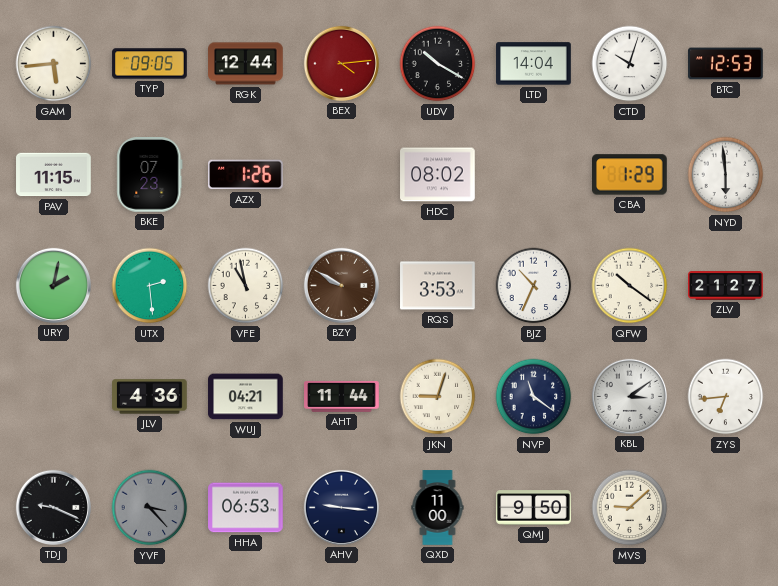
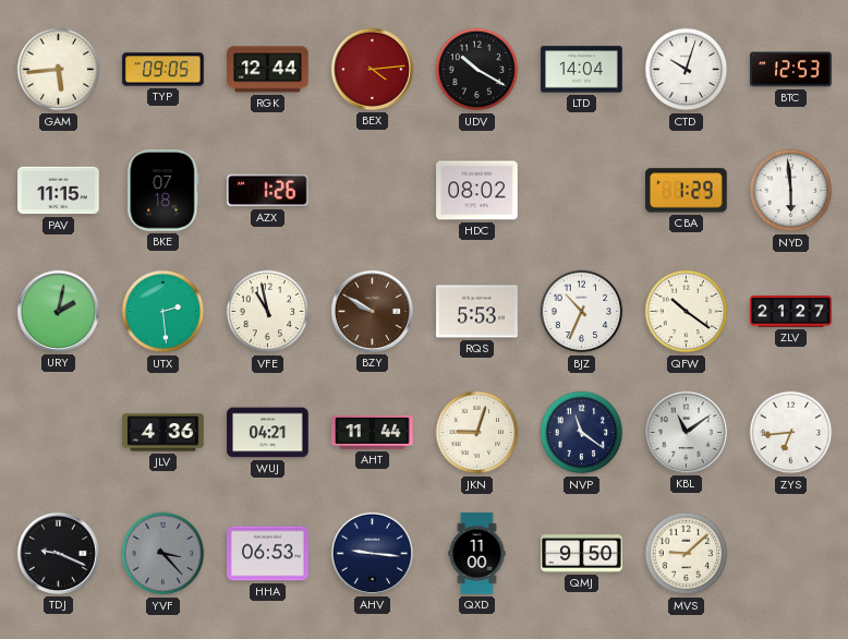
BKE: 07:23 -> 07:18
RQS: 3:53 -> 5:53
KBL: 3:09 -> 11:09
